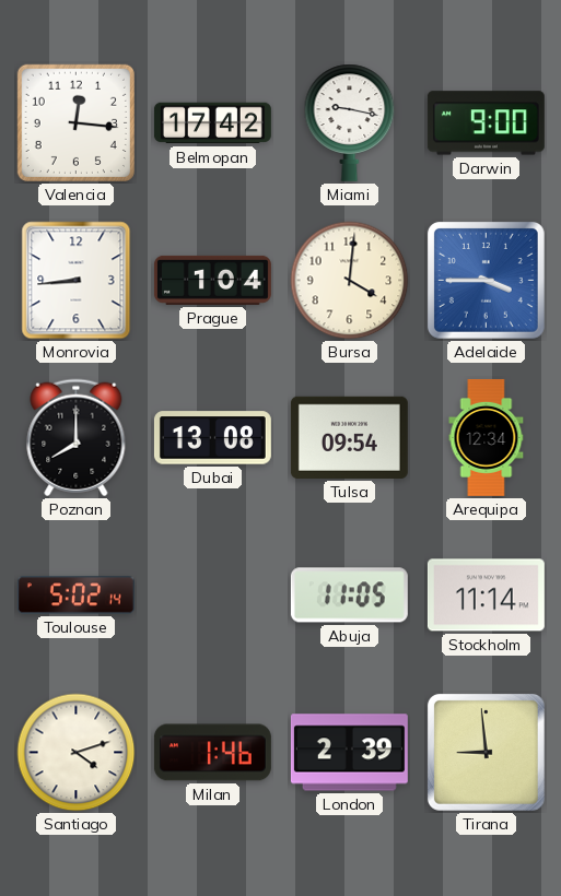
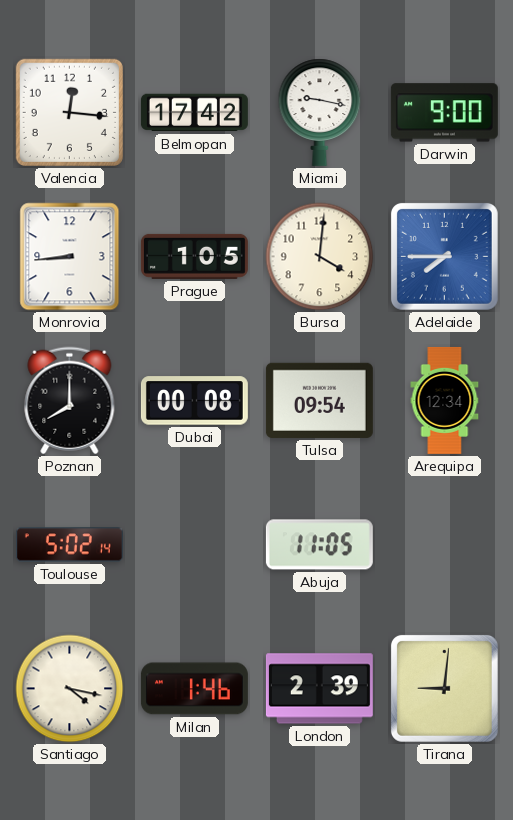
Prague: 1:04 -> 1:05
Adelaide: 3:45 -> 7:45
Dubai: 13:08 -> 00:08
Stockholm: 11:14 -> none
Santiago: 4:12 -> 4:17
Tirana: 8:59 -> 9:01
